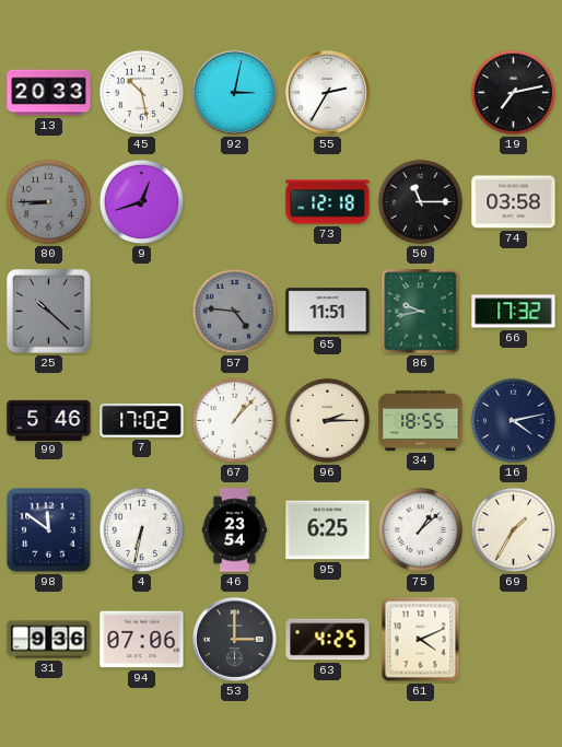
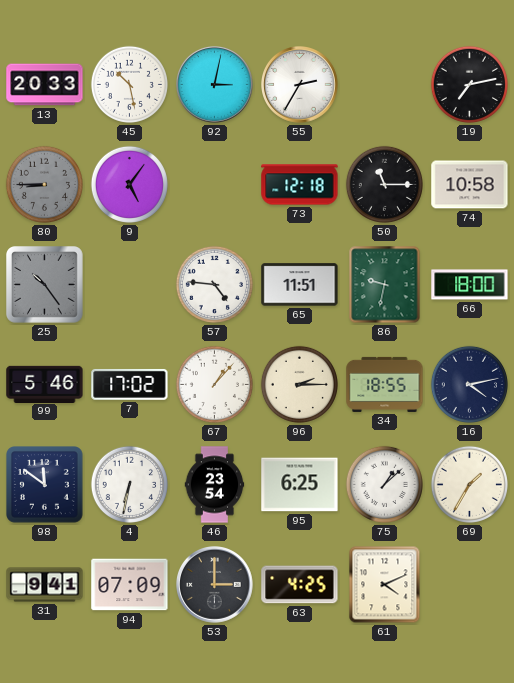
9: 12:42 -> 5:06
74: 03:58 -> 10:58
25: 10:22 -> 10:24
57 dial: grey -> white
86: 9:43 -> 9:32
66: 17:32 -> 18:00
31: 9:36 -> 9:41
94: 07:06 -> 07:09
